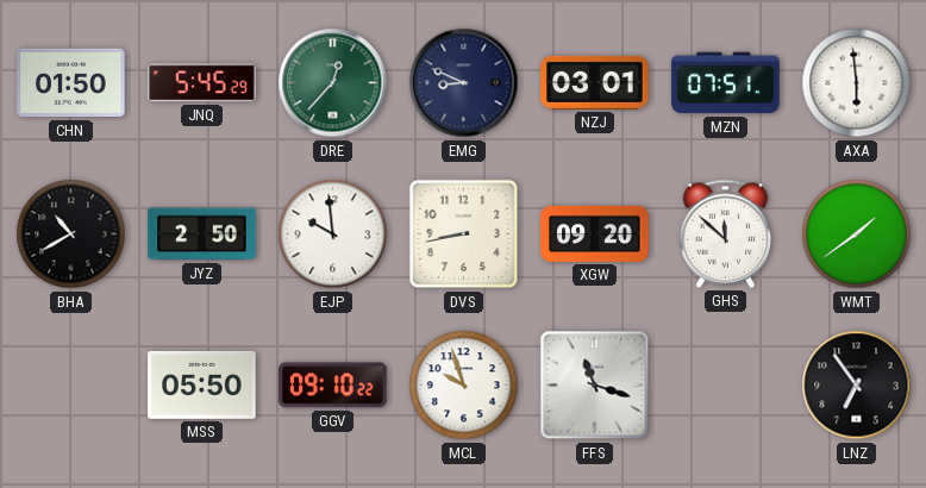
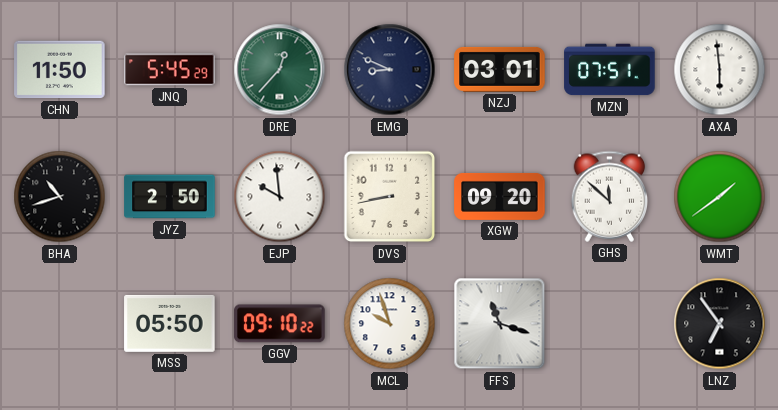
CHN: 01:50 -> 11:50
BHA: 10:40 -> 10:42
